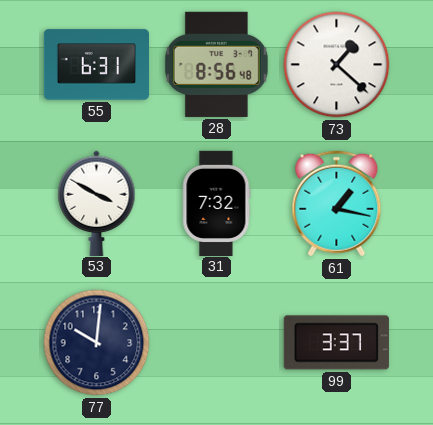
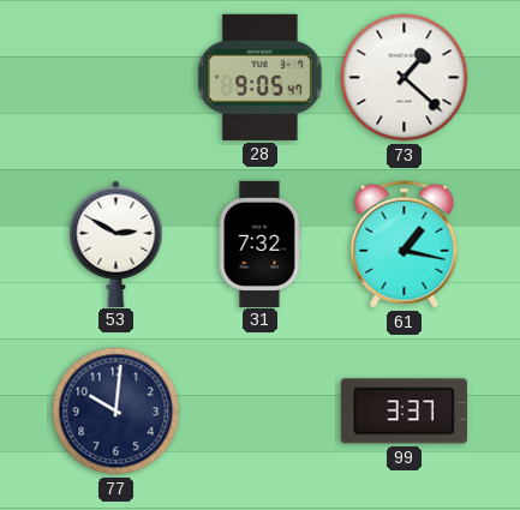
55: 6:31 -> none
28: 8:56 -> 9:05
53: 3:50 -> 2:50
